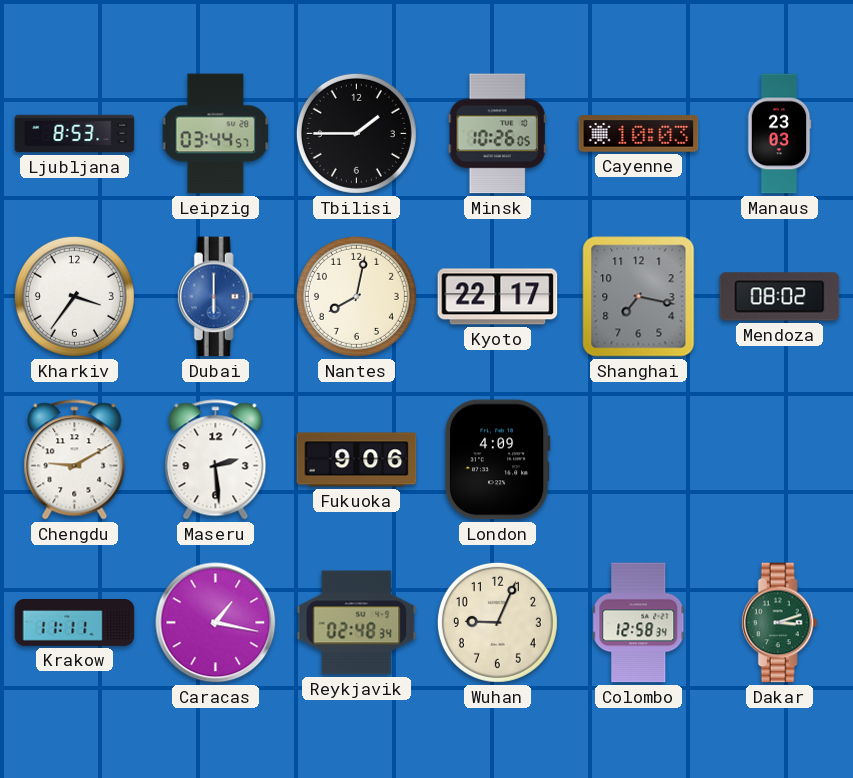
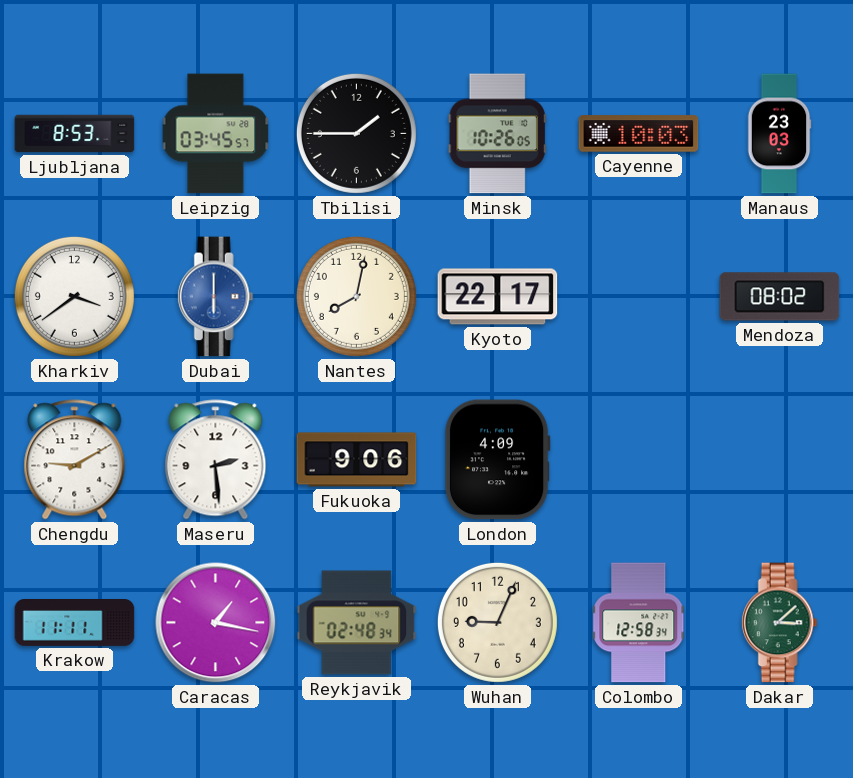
Leipzig: 03:44 -> 03:45
Kharkiv: 3:36 -> 3:39
Shanghai: 7:17 -> none
Dakar: 3:12 -> 3:08
